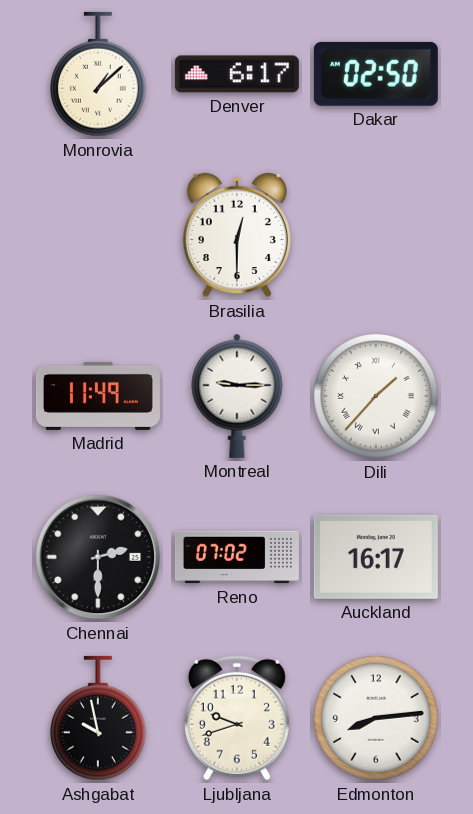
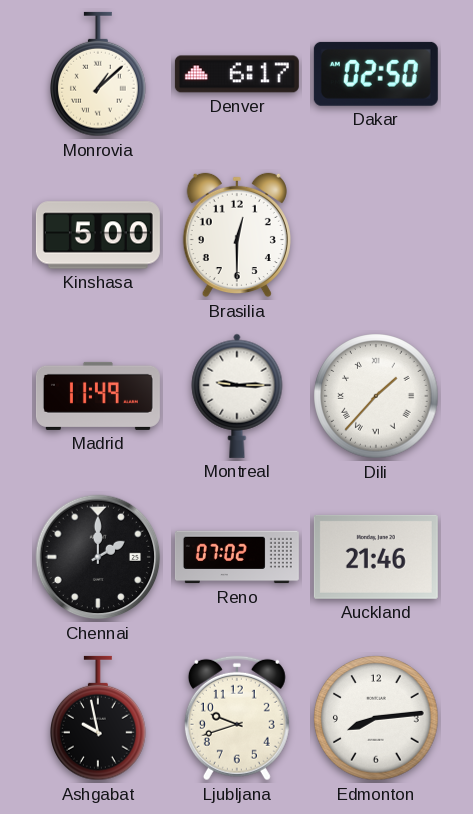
Kinshasa: none -> 5:00
Chennai: 2:30 -> 2:00
Auckland: 16:17 -> 21:46
